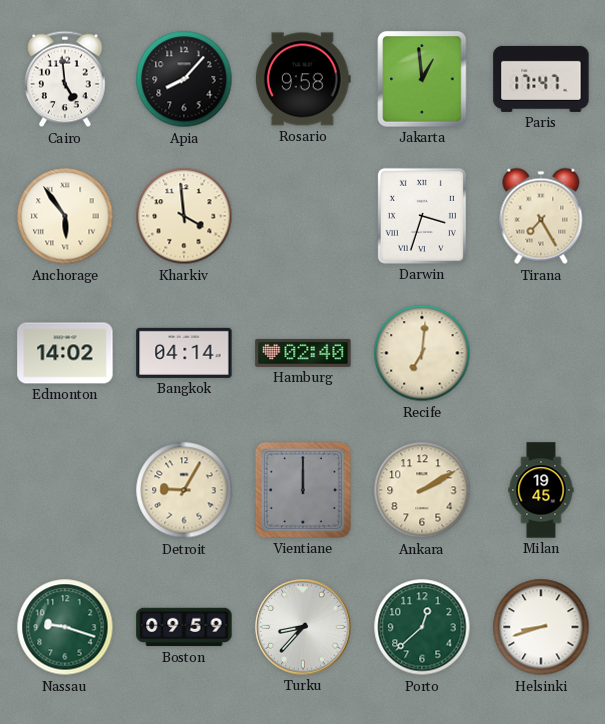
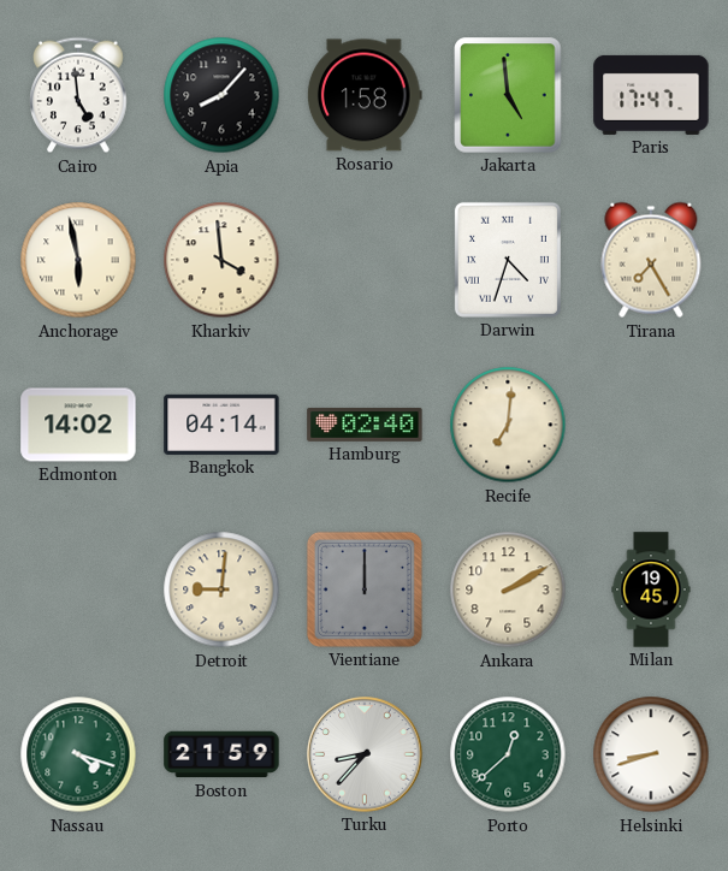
Rosario: 9:58 -> 1:58
Jakarta: 12:59 -> 4:59
Anchorage: 5:54 -> 5:58
Darwin: 3:33 -> 4:33
Detroit: 9:05 -> 9:01
Nassau: 9:18 -> 4:18
Boston: 09:59 -> 21:59
